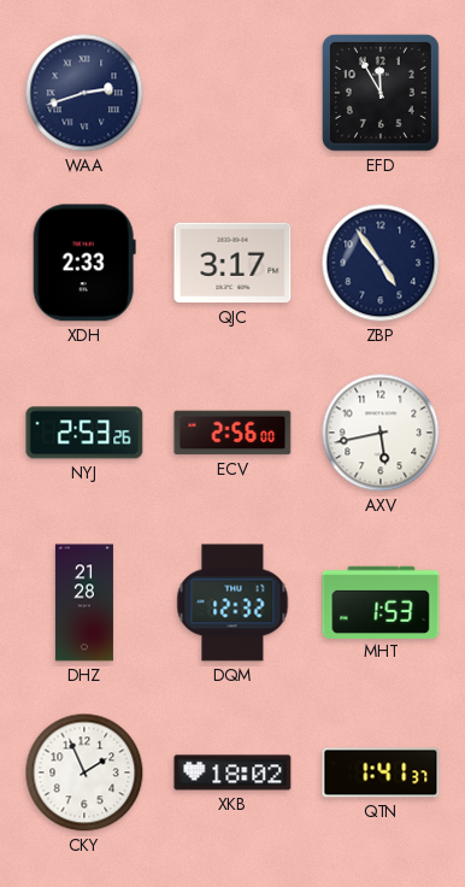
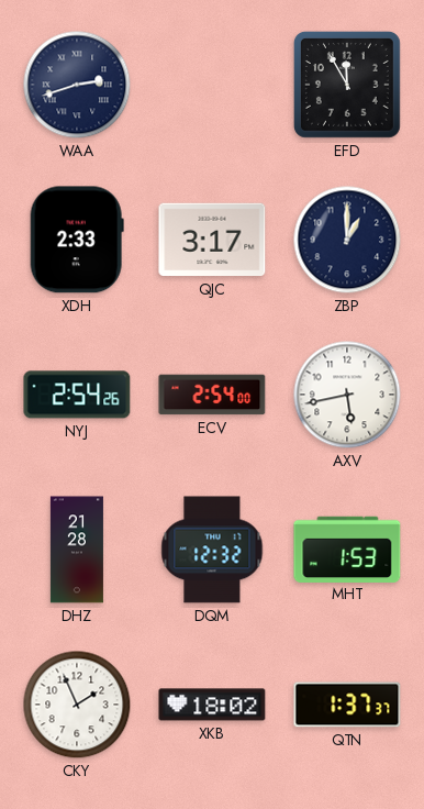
ZBP: 4:54 -> 1:00
NYJ: 2:53 -> 2:54
ECV: 2:56 -> 2:54
QTN: 1:41 -> 1:37
